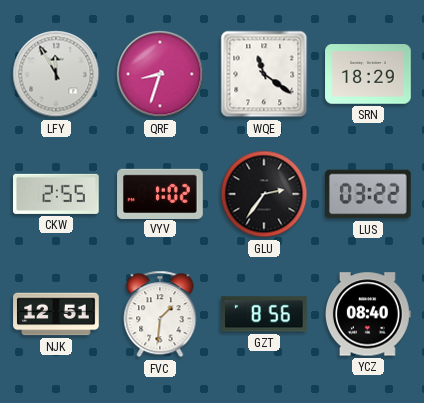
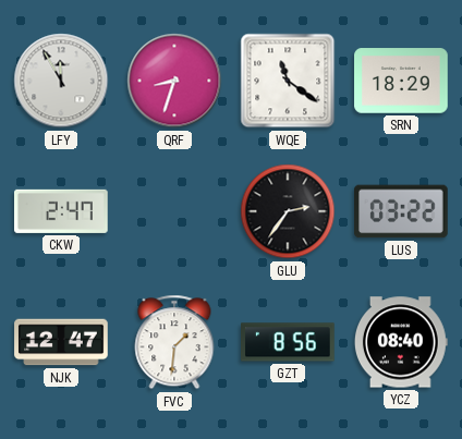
CKW: 2:55 -> 2:47
VYV: 1:02 -> none
NJK: 12:51 -> 12:47
